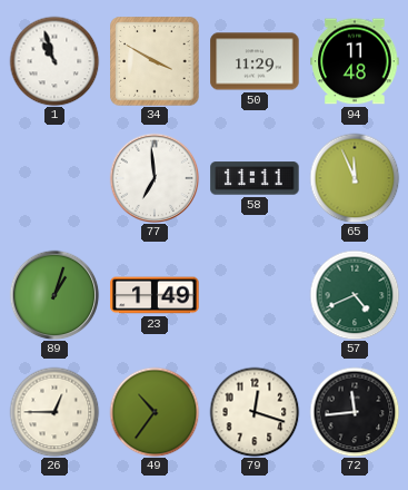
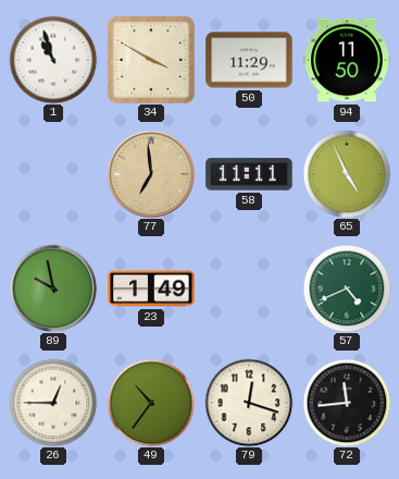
94: 11:48 -> 11:50
77 dial: white -> champagne
65: 11:56 -> 4:56
89: 1:03 -> 9:58
